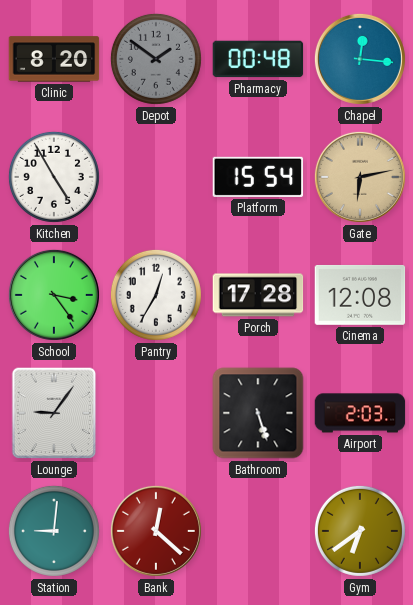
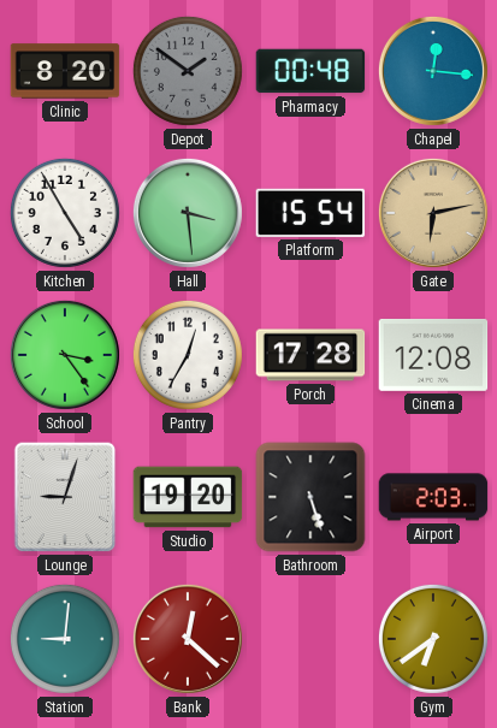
Hall: none -> 3:29
Lounge: 9:06 -> 9:03
Studio: none -> 19:20
